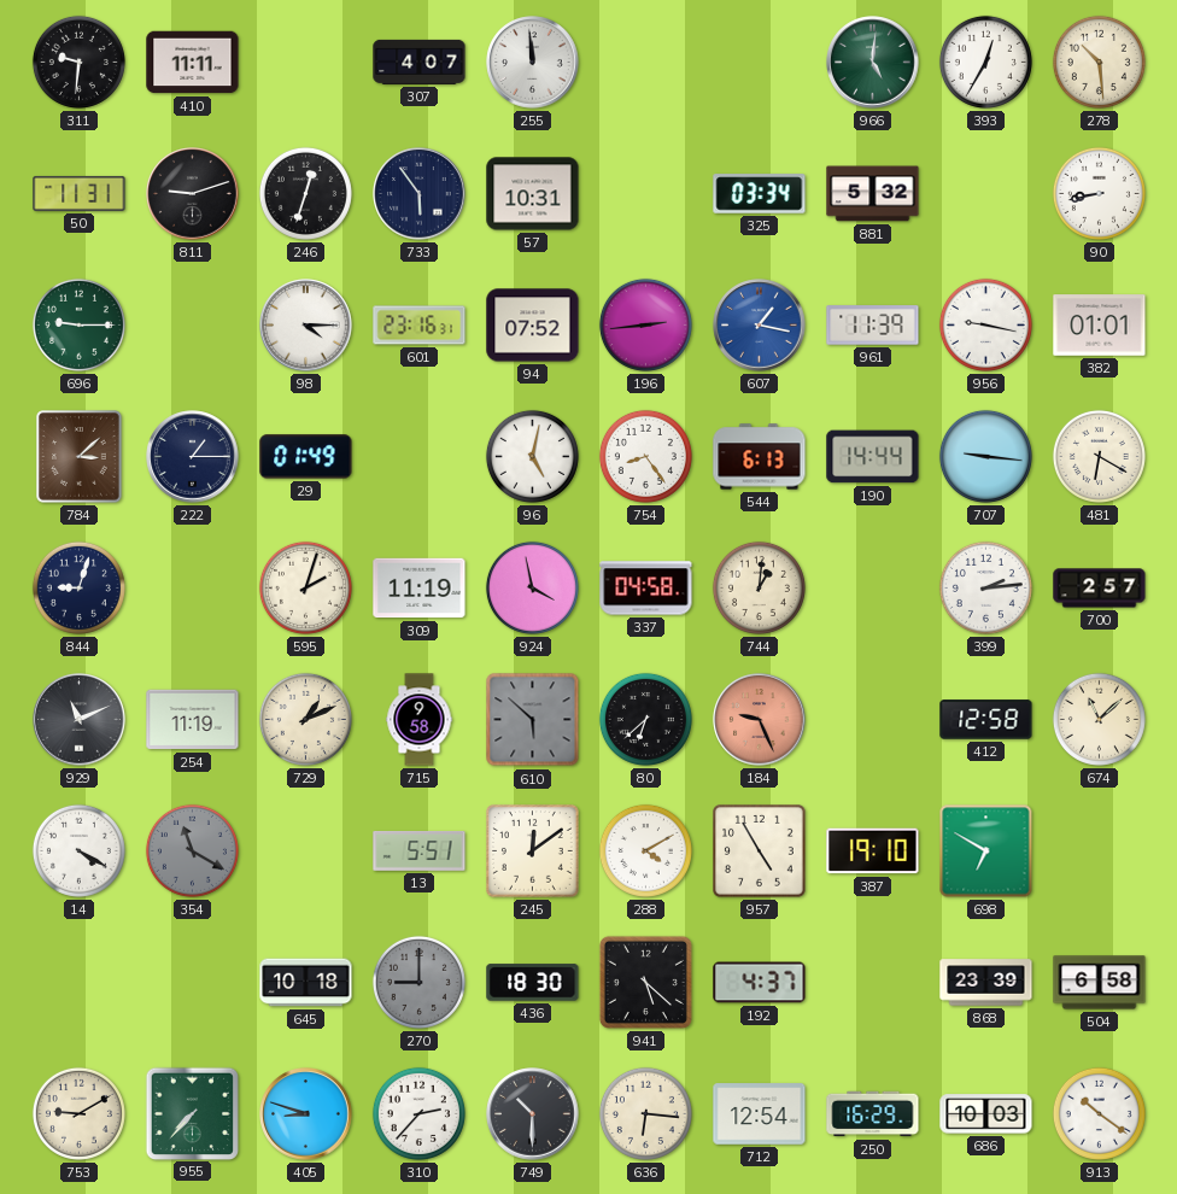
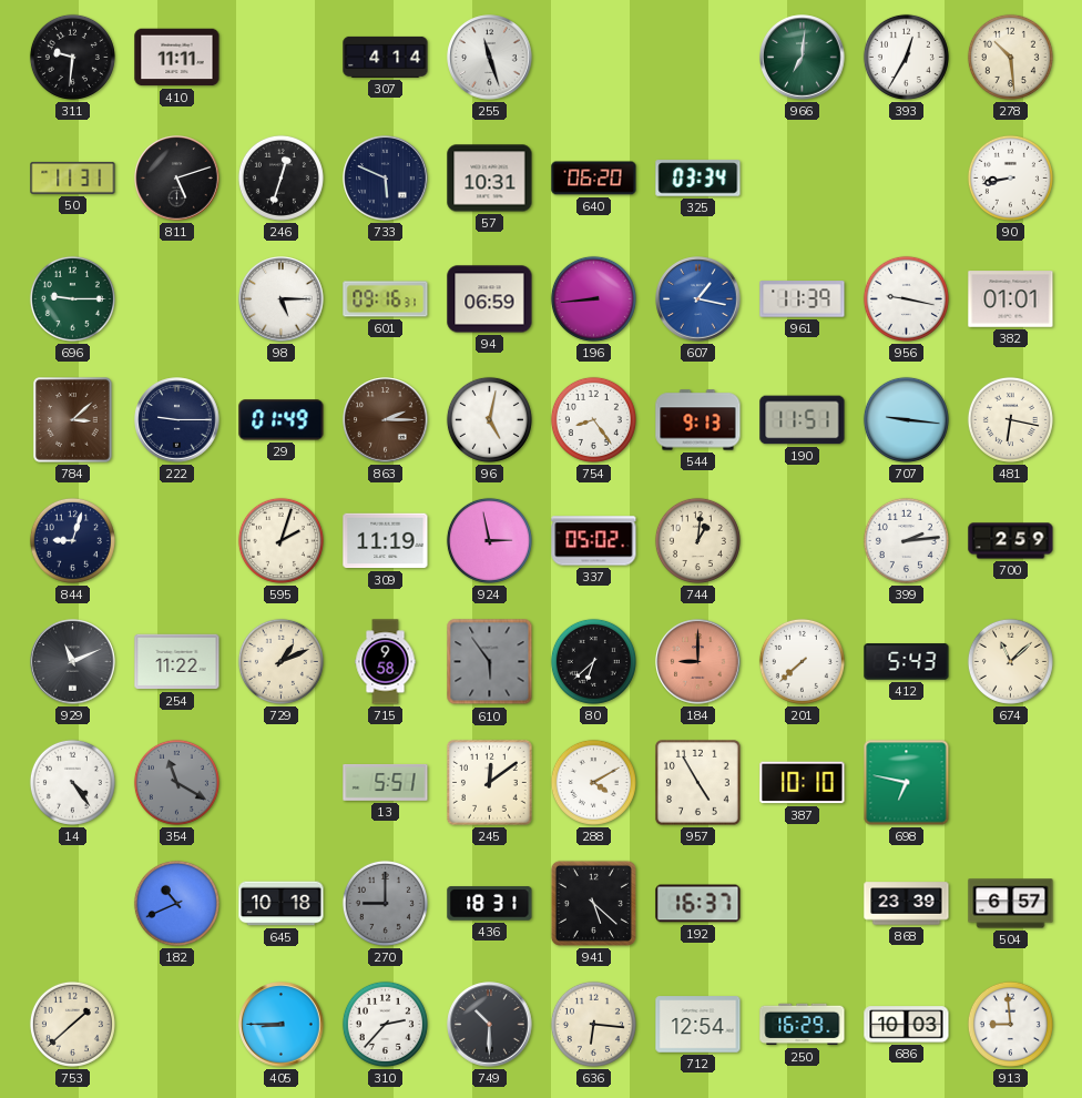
307: 4:07 -> 4:14
255: 11:59 -> 11:27
966: 5:01 -> 7:01
811: 9:12 -> 5:12
733: 5:54 -> 5:49
640: none -> 06:20
881: 5:32 -> none
98: 4:15 -> 5:15
601: 23:16 -> 09:16
94: 07:52 -> 06:59
196: 2:44 -> 8:44
222: 1:15 -> 9:15
863: none -> 2:15
544: 6:13 -> 9:13
190: 14:44 -> 11:51
481: 6:20 -> 6:17
924: 3:58 -> 2:58
337: 04:58 -> 05:02
700: 2:57 -> 2:59
254: 11:19 -> 11:22
610: 5:52 -> 5:54
184: 9:26 -> 9:00
201: none -> 7:38
412: 12:58 -> 5:43
14: 4:20 -> 4:24
387: 19:10 -> 10:10
698: 6:50 -> 6:47
182: none -> 10:41
436: 18:30 -> 18:31
192: 4:37 -> 16:37
504: 6:58 -> 6:57
753: 9:10 -> 1:38
955: 7:37 -> none
405: 8:48 -> 8:45
913: 10:21 -> 8:59
